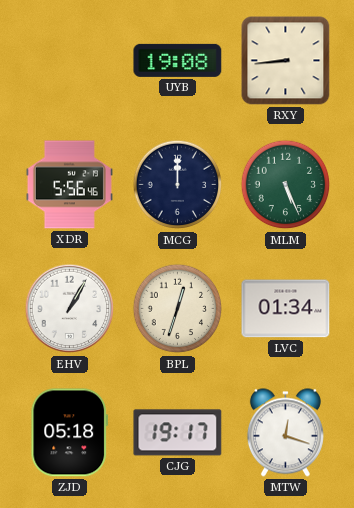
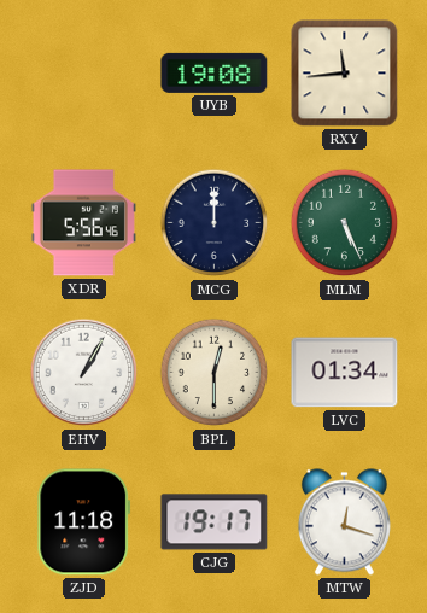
RXY: 8:44 -> 11:44
BPL: 12:33 -> 12:30
ZJD: 05:18 -> 11:18
